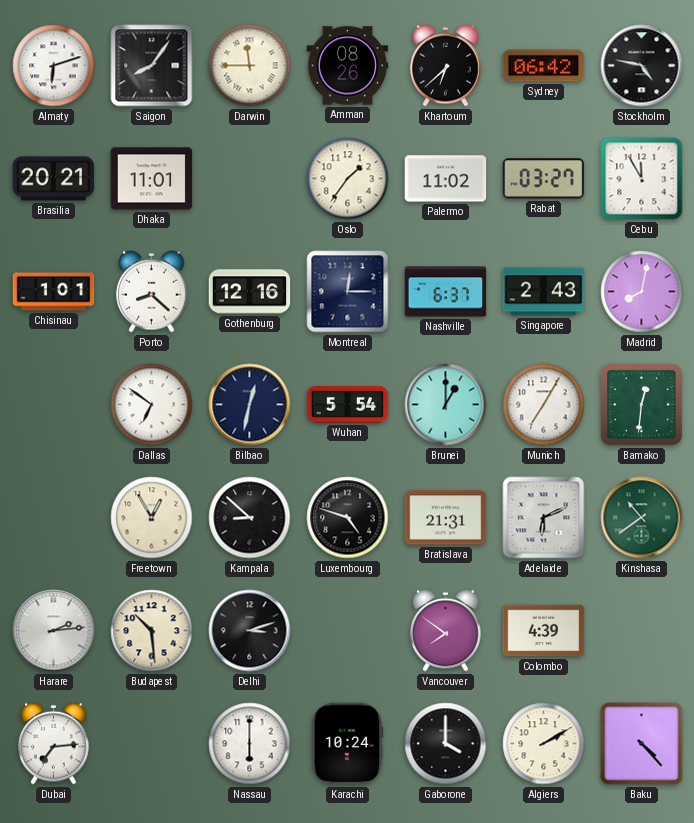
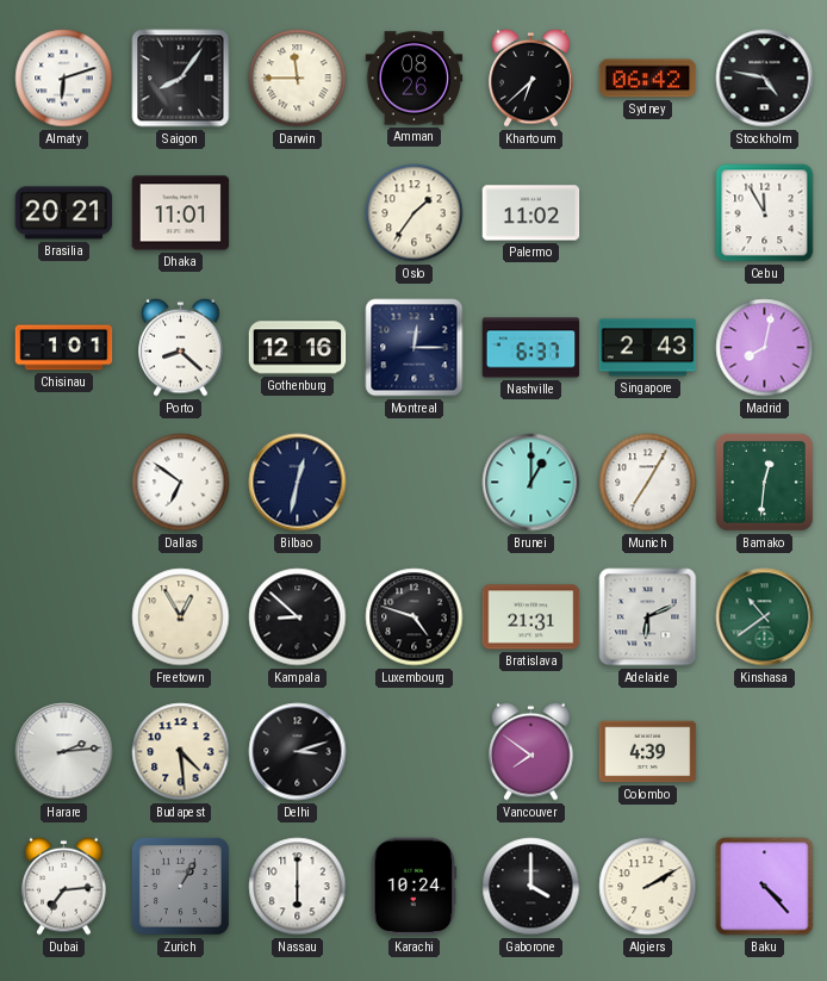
Rabat: 03:27 -> none
Wuhan: 5:54 -> none
Budapest: 10:29 -> 4:29
Zurich: none -> 1:05
